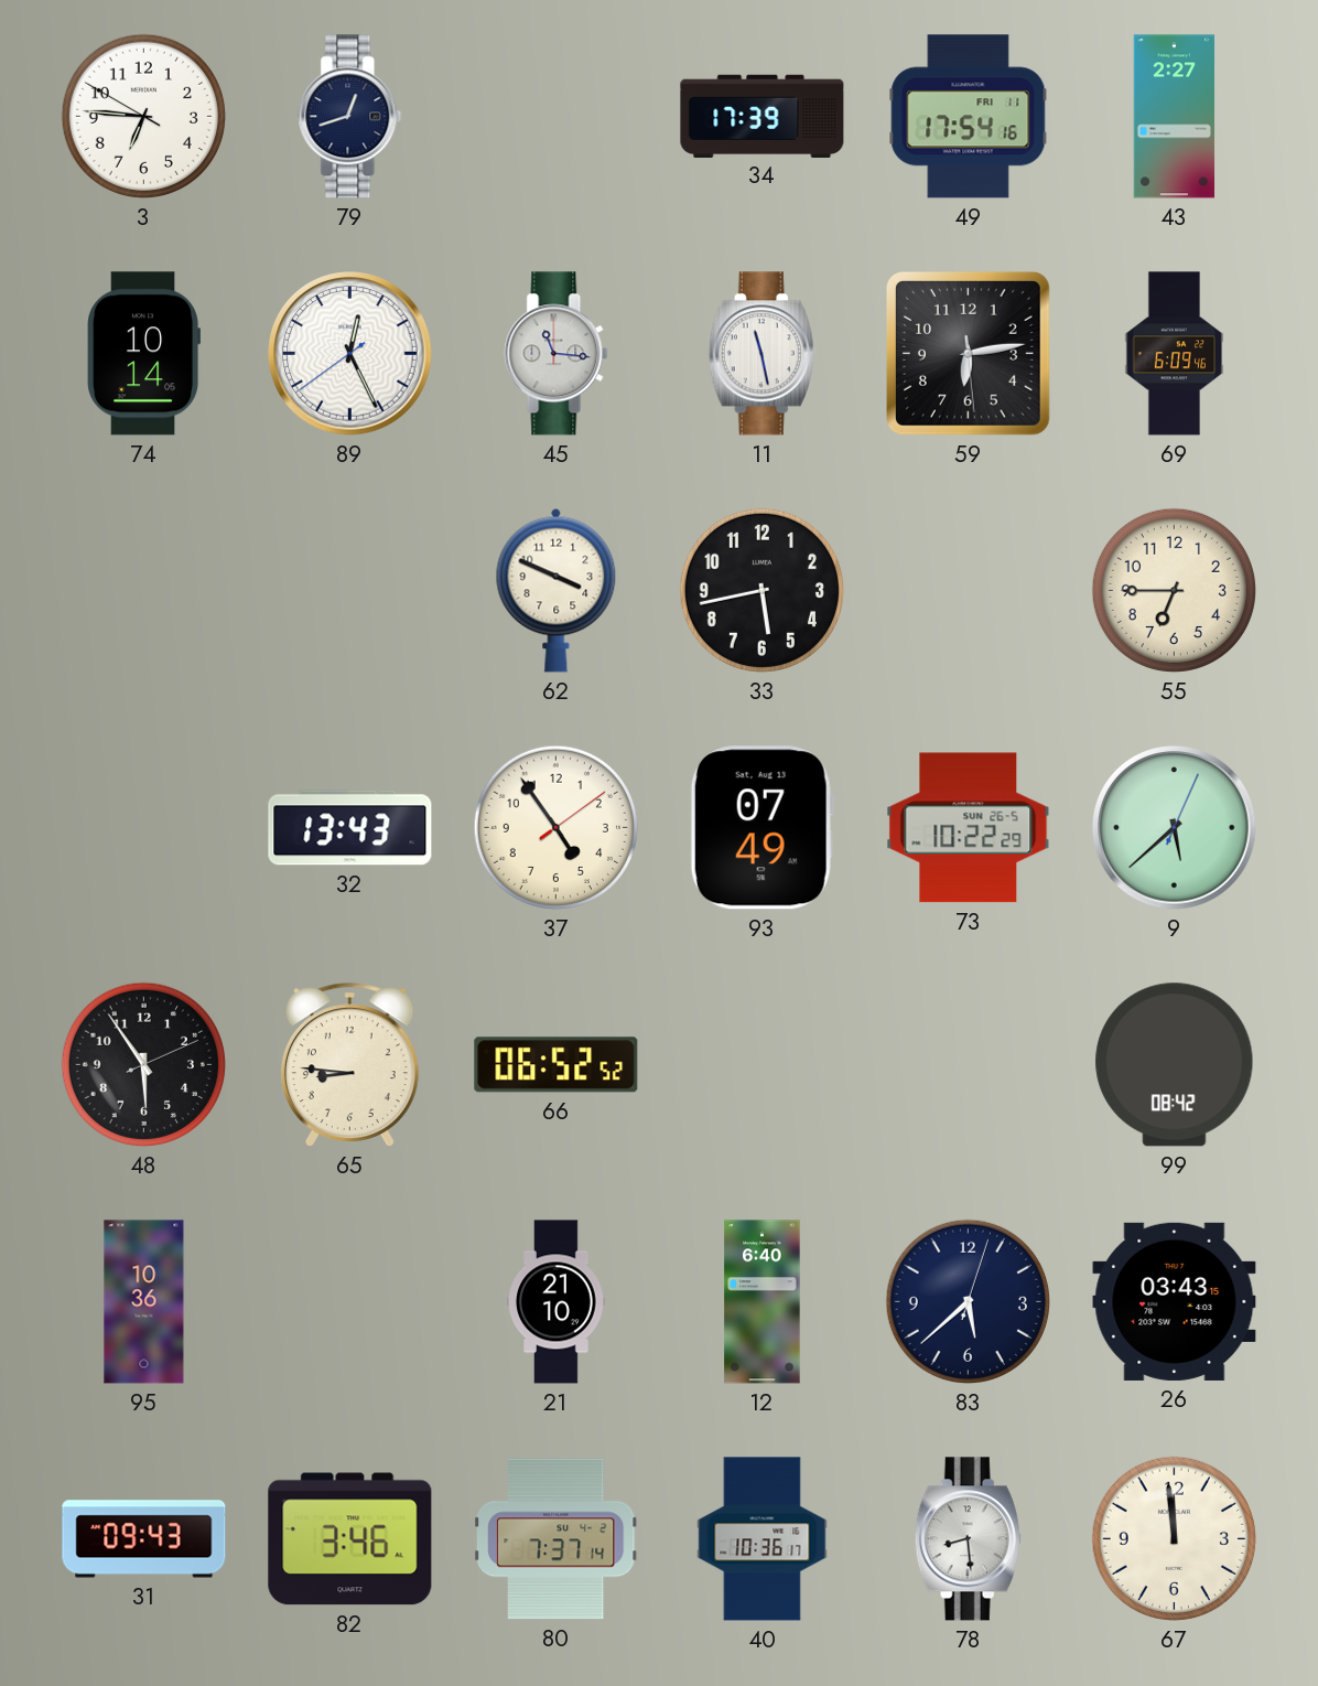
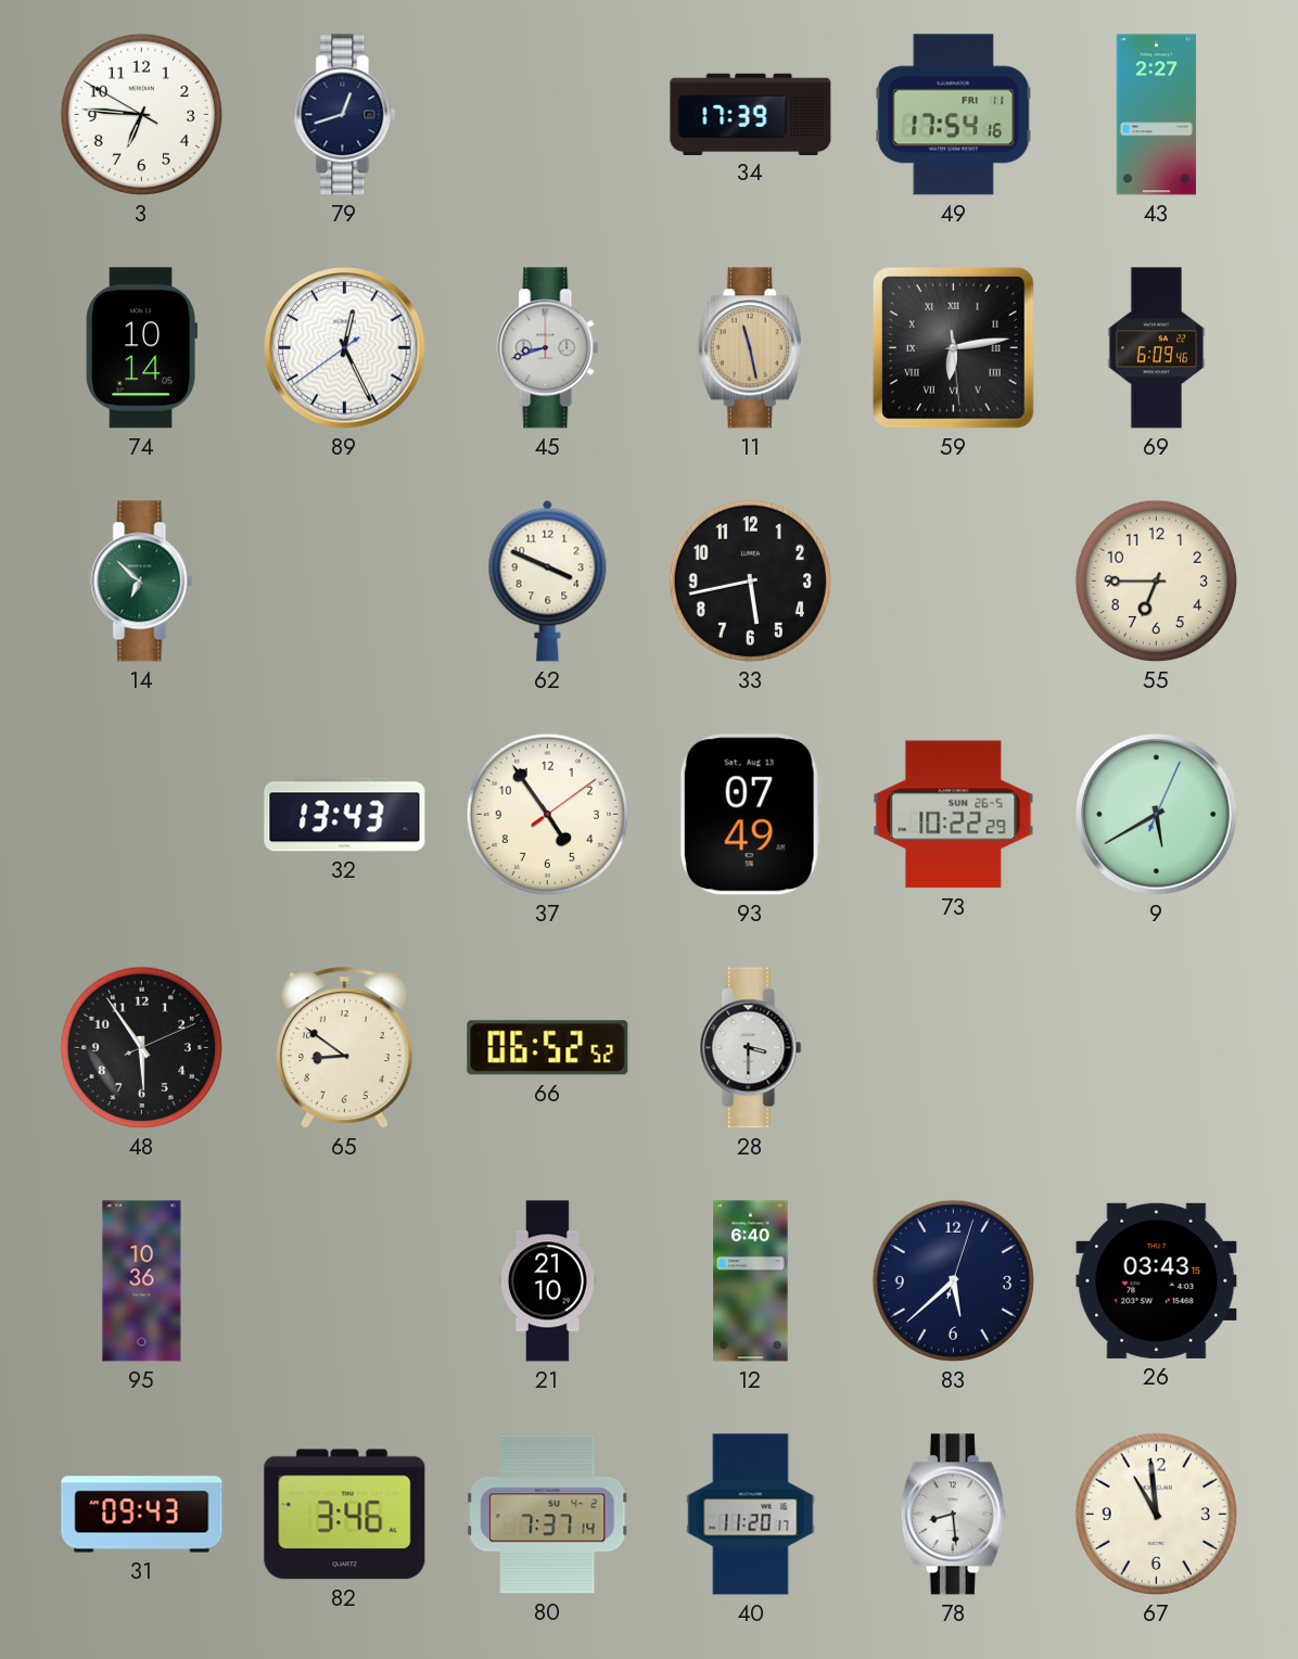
45: 11:16 -> 8:42
11 dial: white -> champagne
59 numerals: Arabic -> Roman
14: none -> 6:52
9: 5:38 -> 5:40
65: 8:46 -> 8:51
28: none -> 3:30
99: 08:42 -> none
40: 10:36 -> 11:20
67: 11:59 -> 10:59
